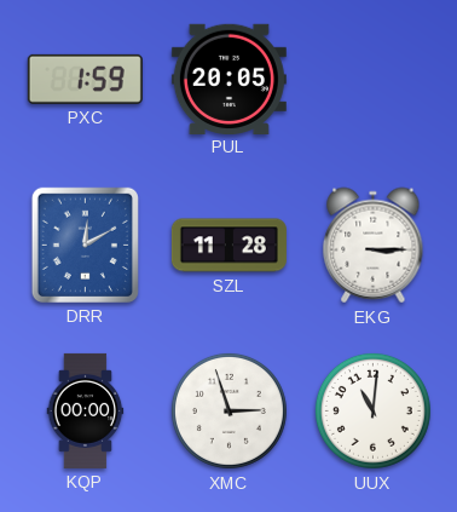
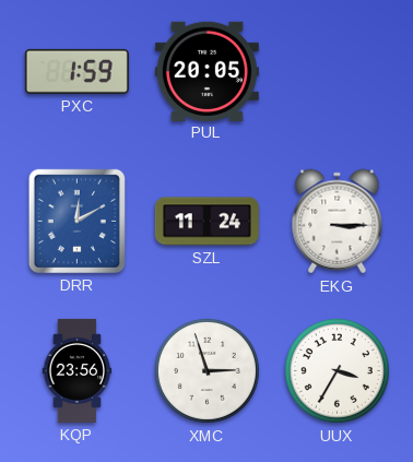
SZL: 11:28 -> 11:24
KQP: 00:00 -> 23:56
UUX: 11:01 -> 3:35
